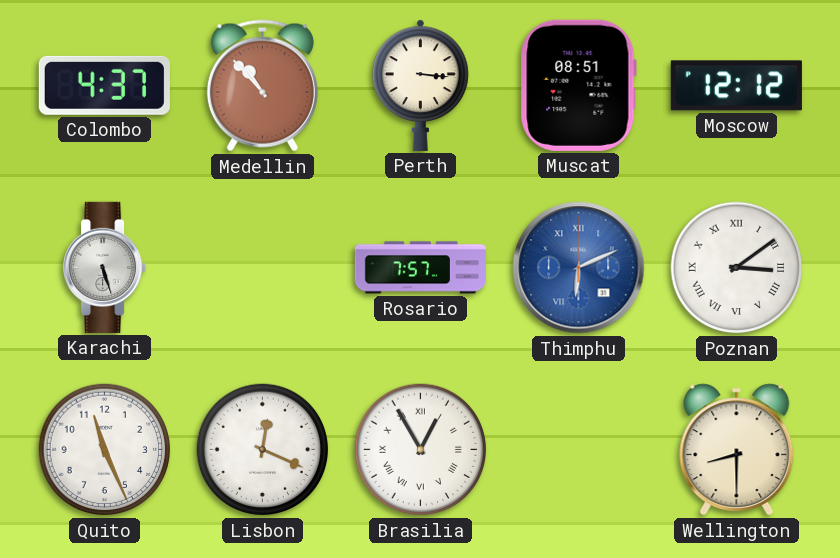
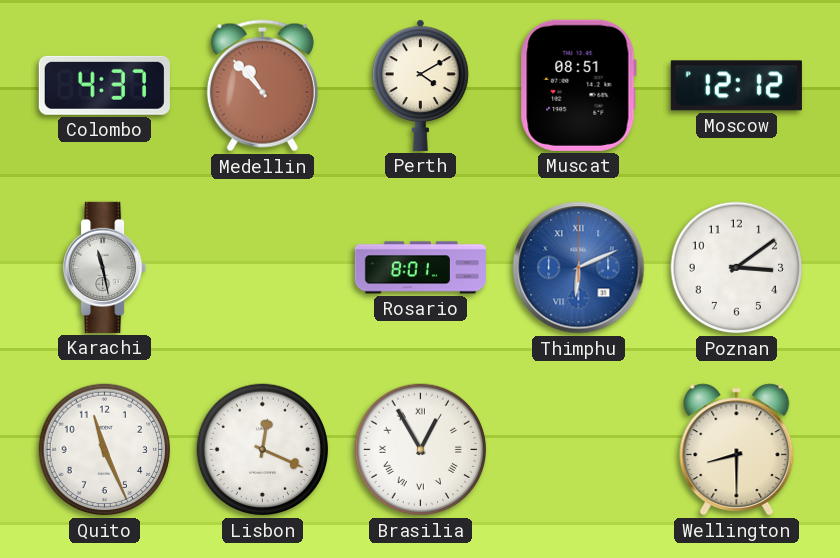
Perth: 3:16 -> 4:10
Karachi: 5:27 -> 11:28
Rosario: 7:57 -> 8:01
Poznan numerals: Roman -> Arabic
